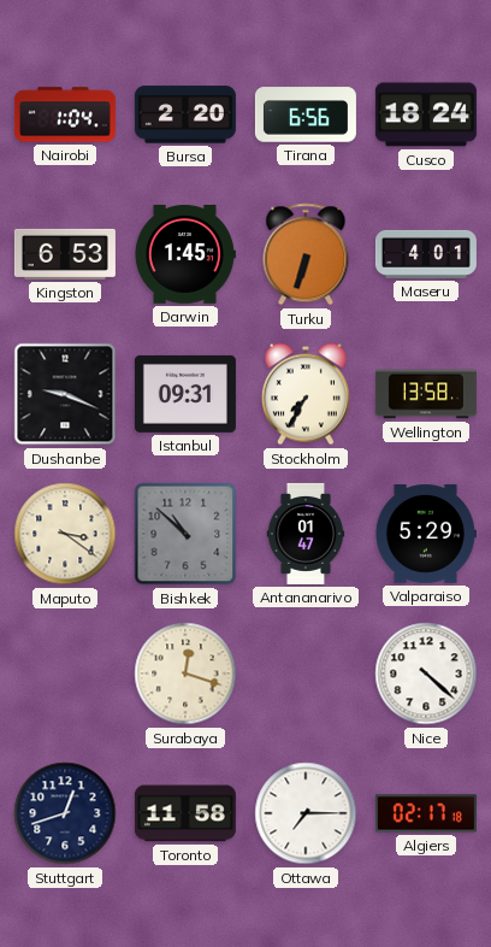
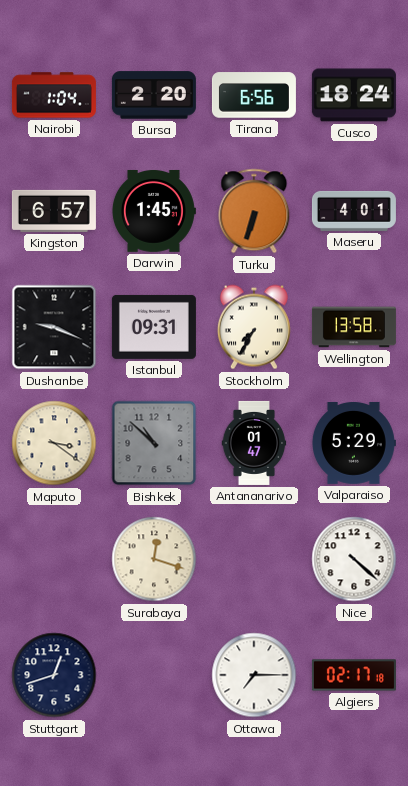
Kingston: 6:53 -> 6:57
Toronto: 11:58 -> none
